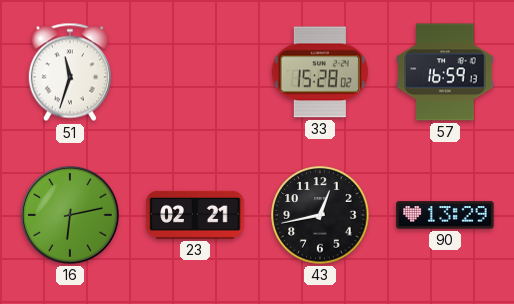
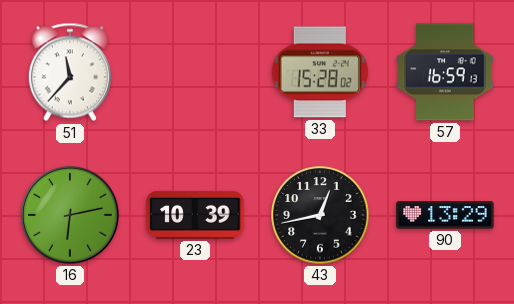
51: 11:33 -> 11:37
23: 02:21 -> 10:39
